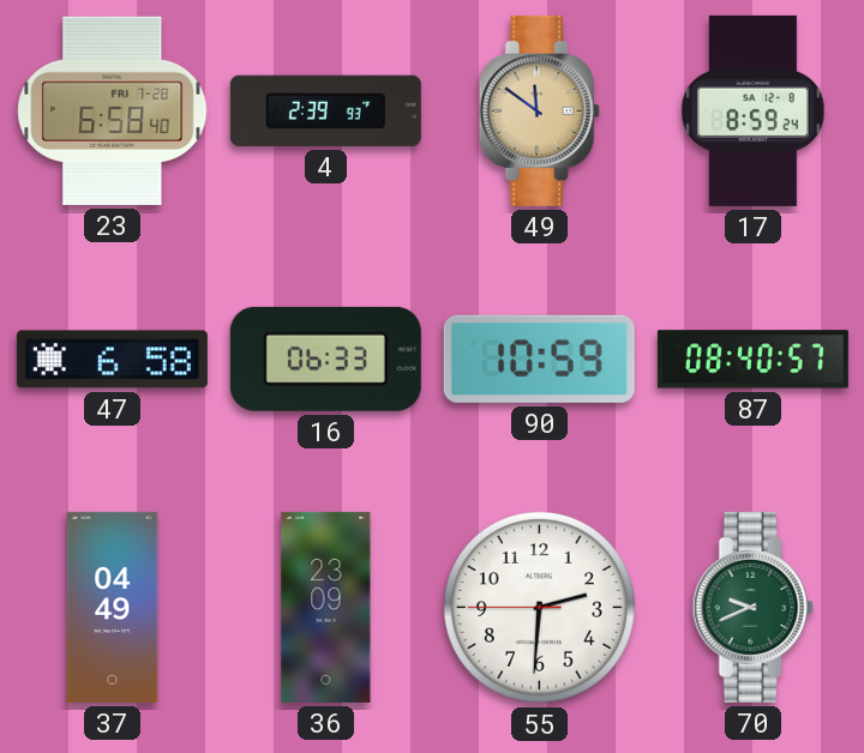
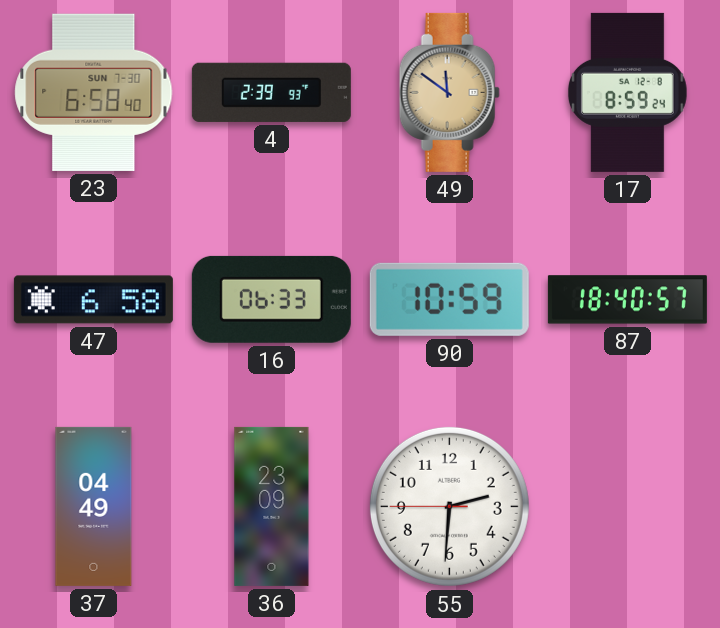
23 date: FRI 7-28 -> SUN 7-30
87: 08:40 -> 18:40
70: 9:41 -> none
